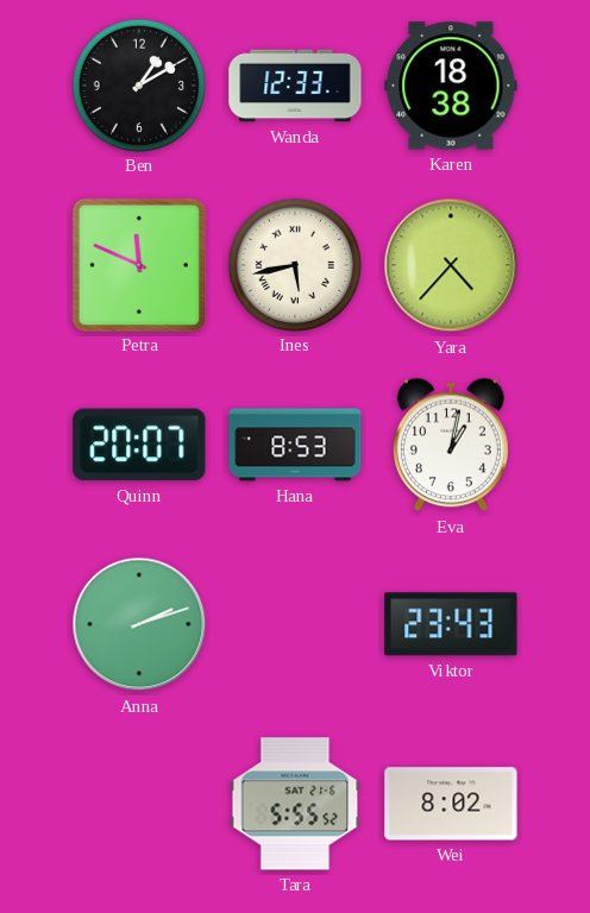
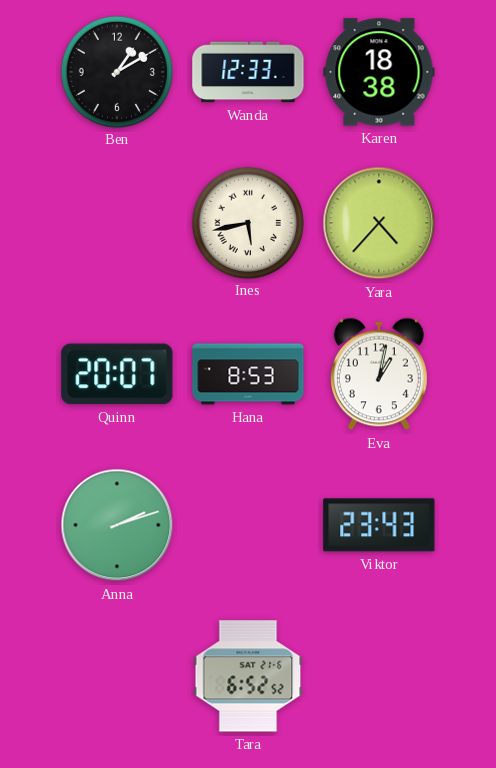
Petra: 11:49 -> none
Tara: 5:55 -> 6:52
Wei: 8:02 -> none
